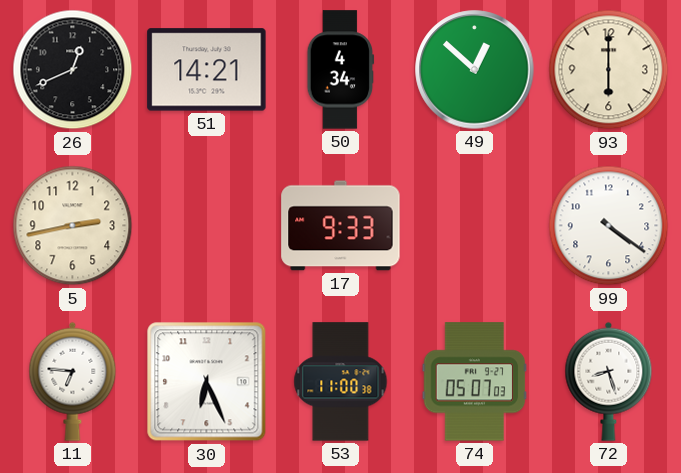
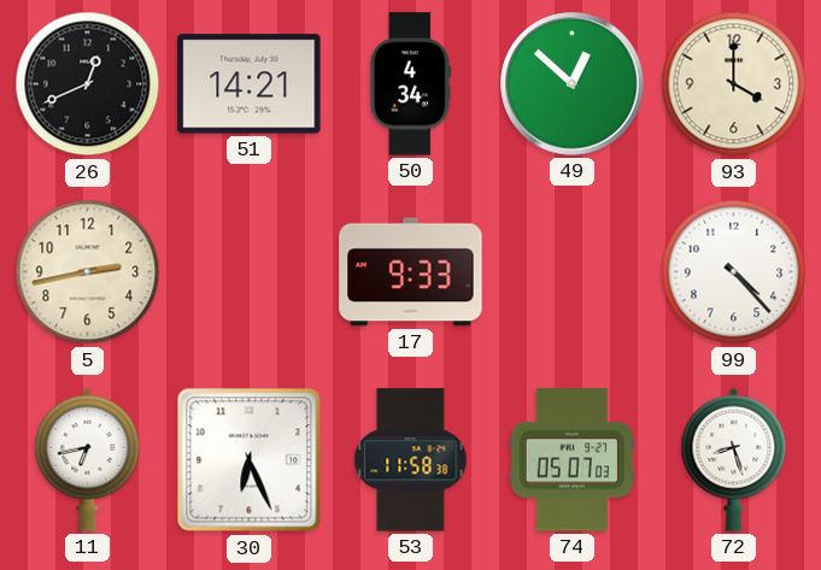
93: 6:00 -> 4:00
99: 4:21 -> 4:23
11: 6:46 -> 6:43
53: 11:00 -> 11:58
